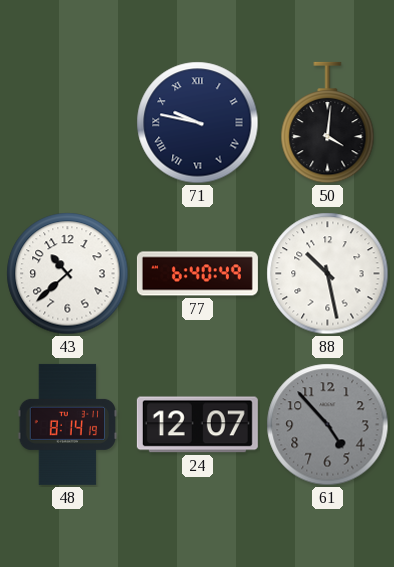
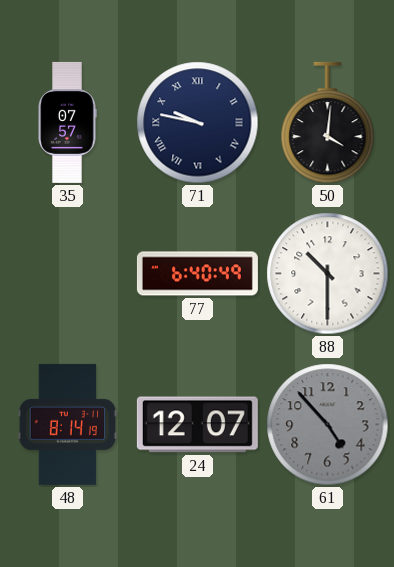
35: none -> 07:57
43: 10:38 -> none
88: 10:28 -> 10:30
